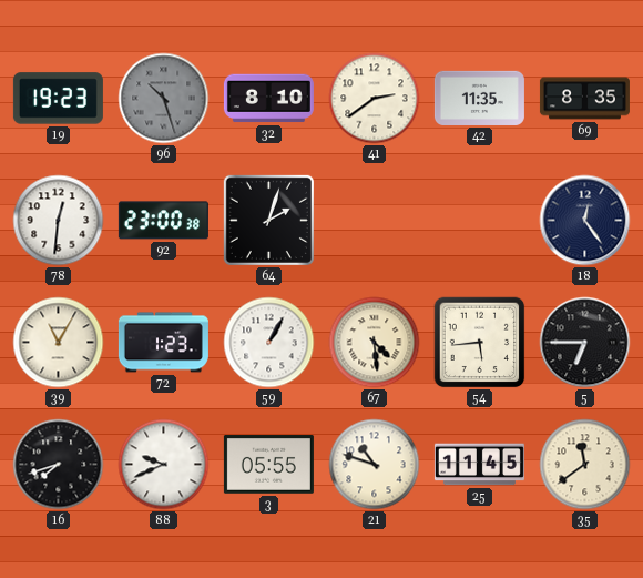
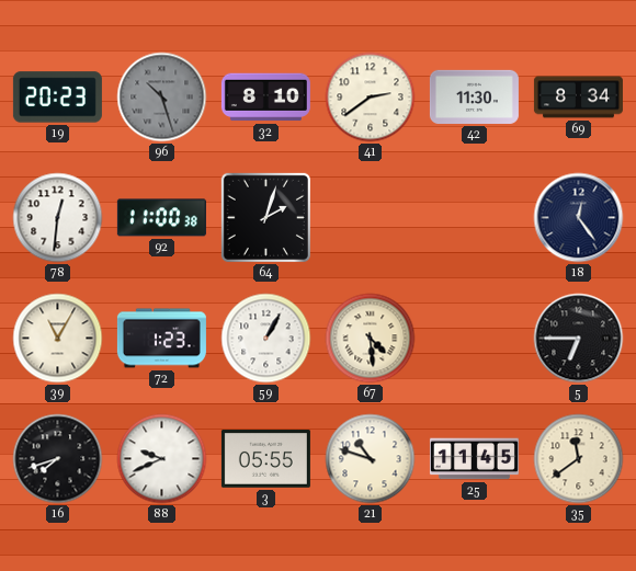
19: 19:23 -> 20:23
42: 11:35 -> 11:30
69: 8:35 -> 8:34
92: 23:00 -> 11:00
54: 5:44 -> none
